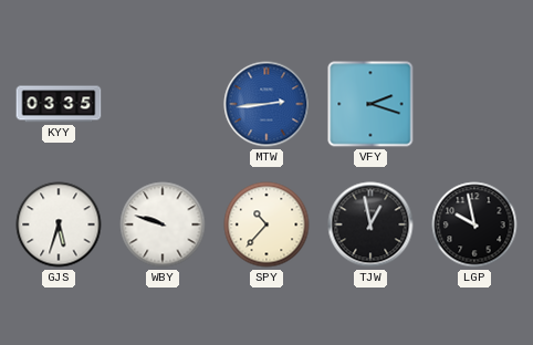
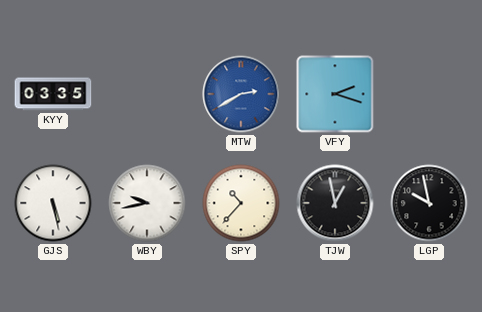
MTW: 2:44 -> 2:40
GJS: 5:33 -> 5:28
WBY: 9:48 -> 9:43
